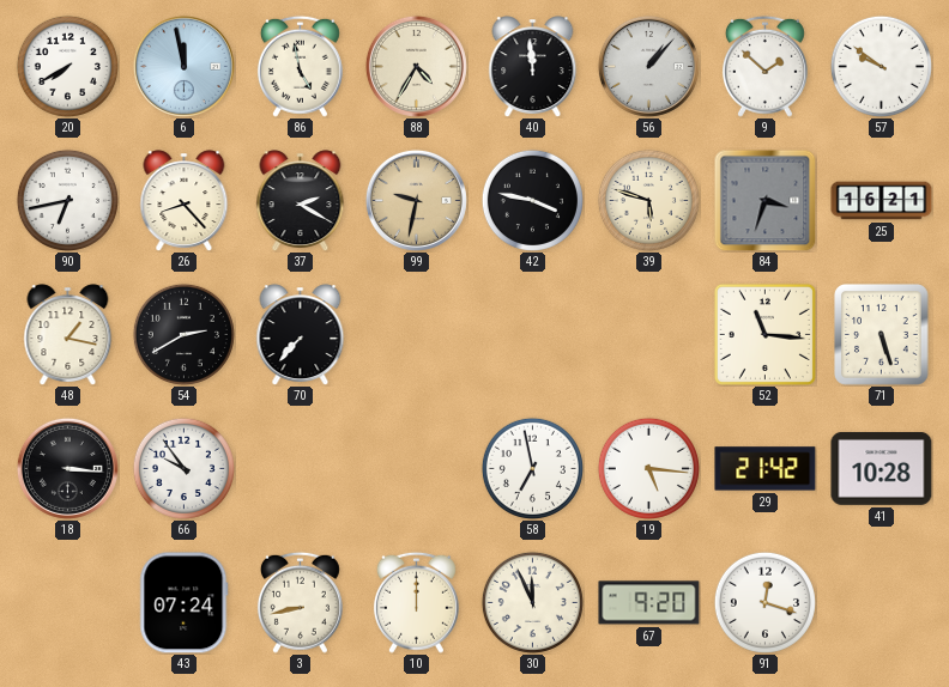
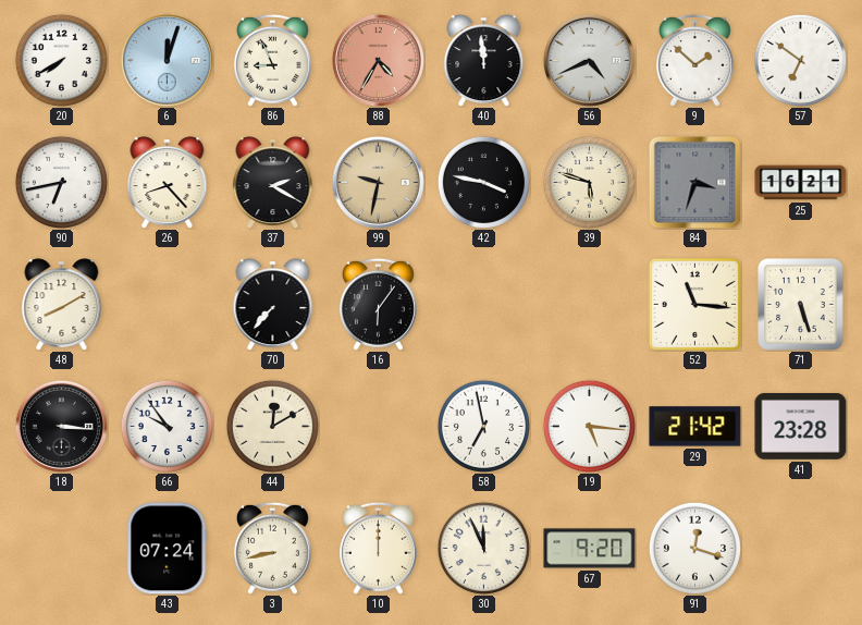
6: 11:58 -> 12:03
86: 4:58 -> 8:56
88 dial: cream -> salmon
56: 1:07 -> 4:41
57: 9:51 -> 6:51
48: 1:17 -> 8:10
54: 2:40 -> none
16: none -> 6:06
44: none -> 12:10
41: 10:28 -> 23:28
